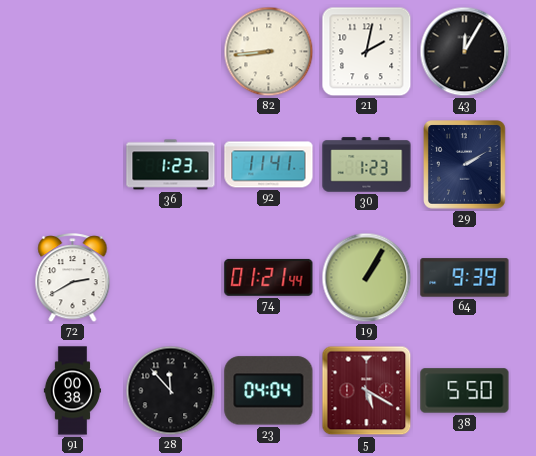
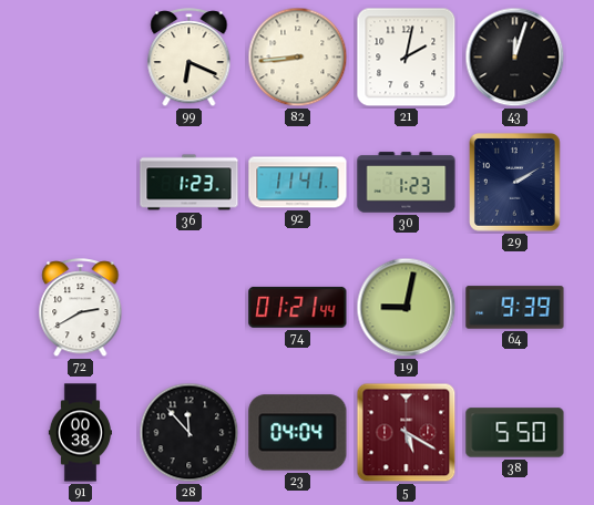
99: none -> 6:19
43: 12:05 -> 12:03
19: 1:05 -> 9:02
